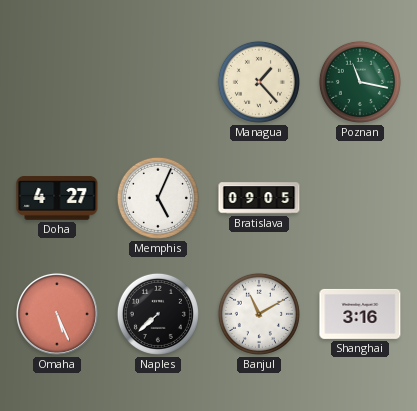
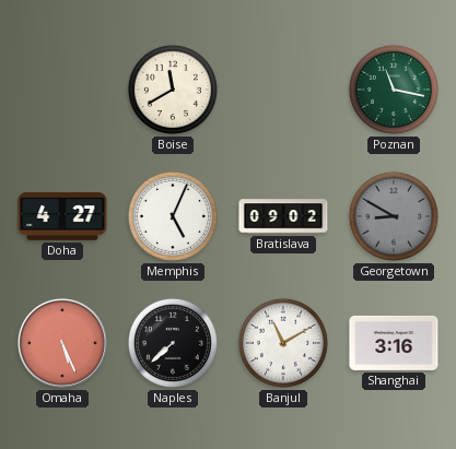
Boise: none -> 11:40
Managua: 1:23 -> none
Bratislava: 09:05 -> 09:02
Georgetown: none -> 8:50
